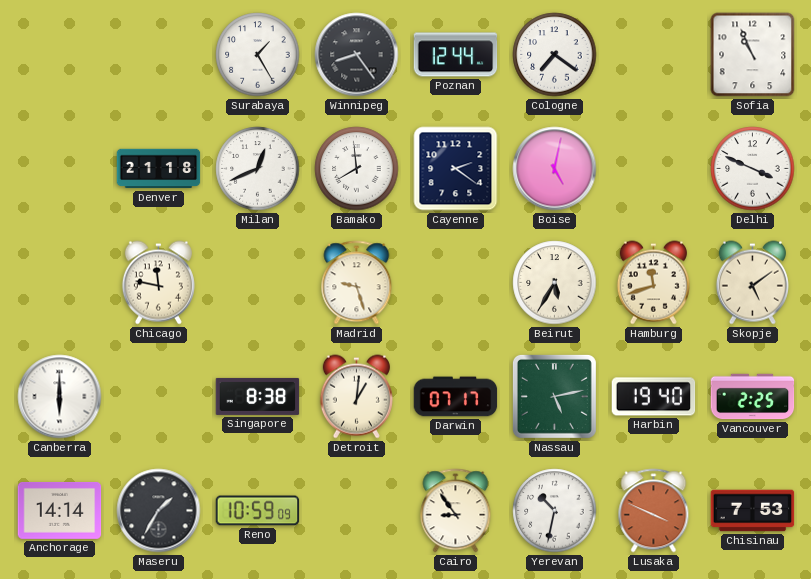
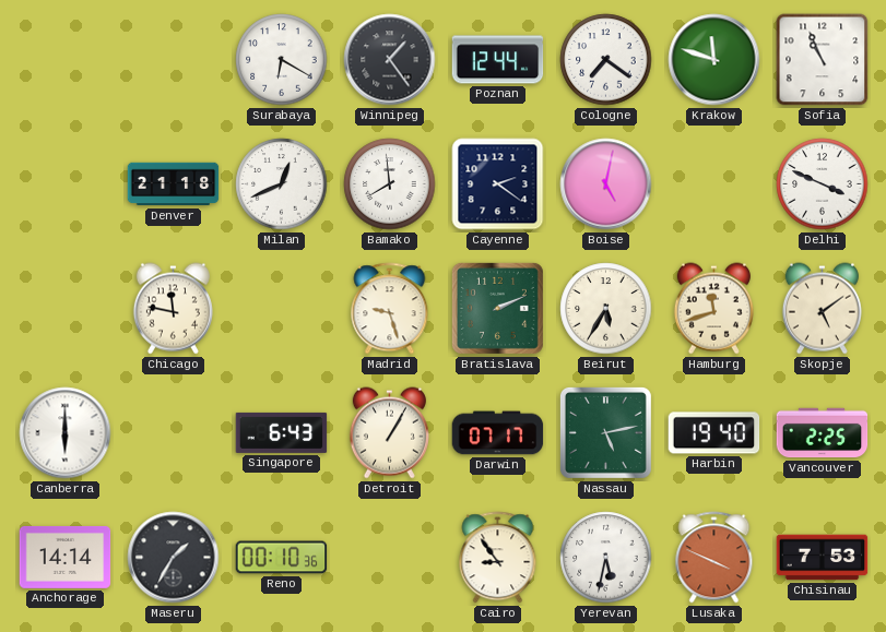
Surabaya: 1:25 -> 6:20
Winnipeg: 8:24 -> 1:24
Krakow: none -> 11:48
Bratislava: none -> 2:11
Singapore: 8:38 -> 6:43
Detroit: 1:01 -> 1:05
Reno: 10:59 -> 00:10
Yerevan: 10:32 -> 5:32
